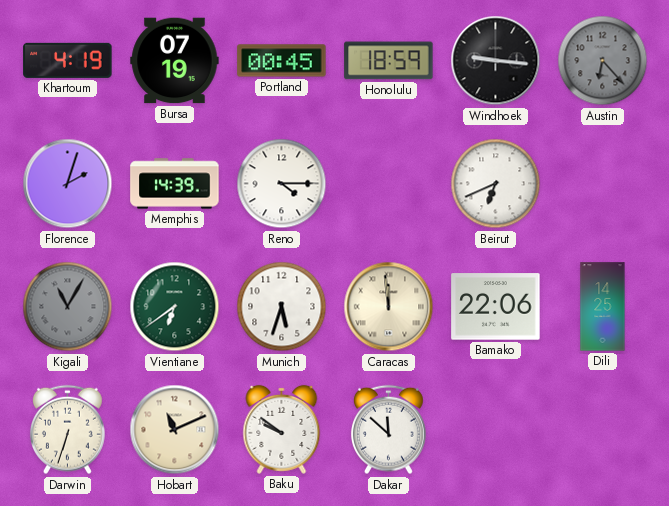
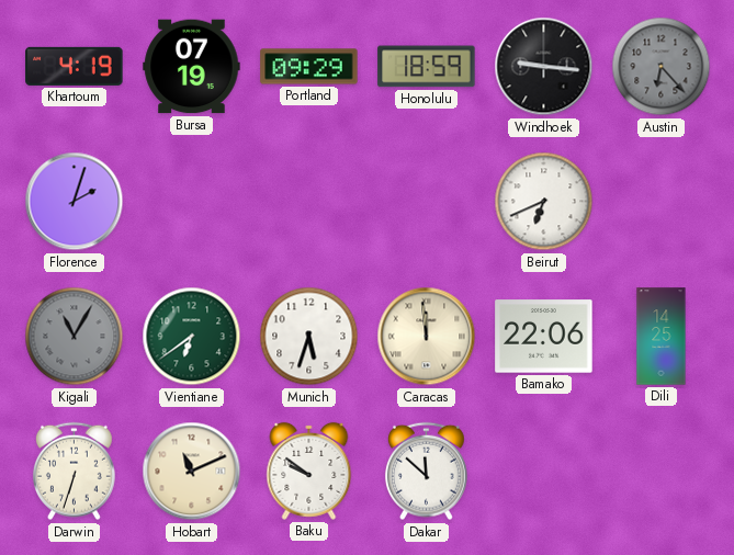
Portland: 00:45 -> 09:29
Memphis: 14:39 -> none
Reno: 4:15 -> none
